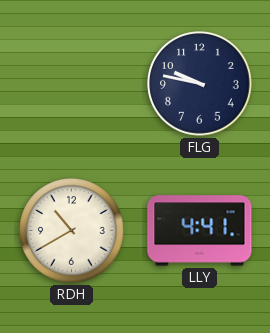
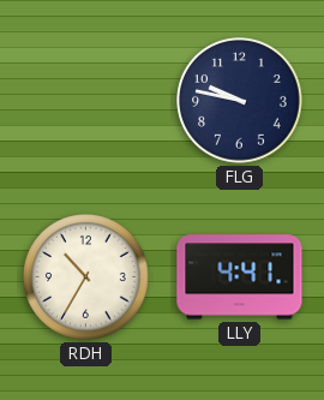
RDH: 10:40 -> 10:35
